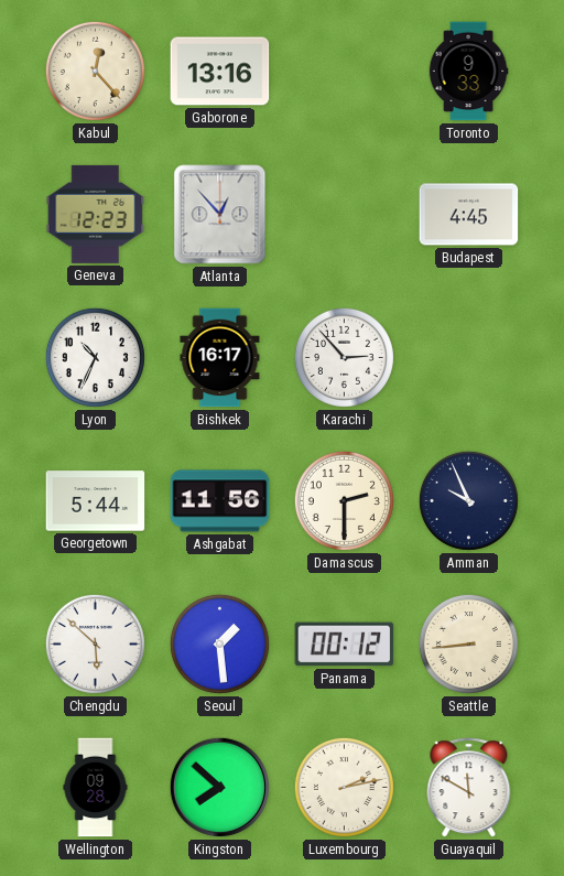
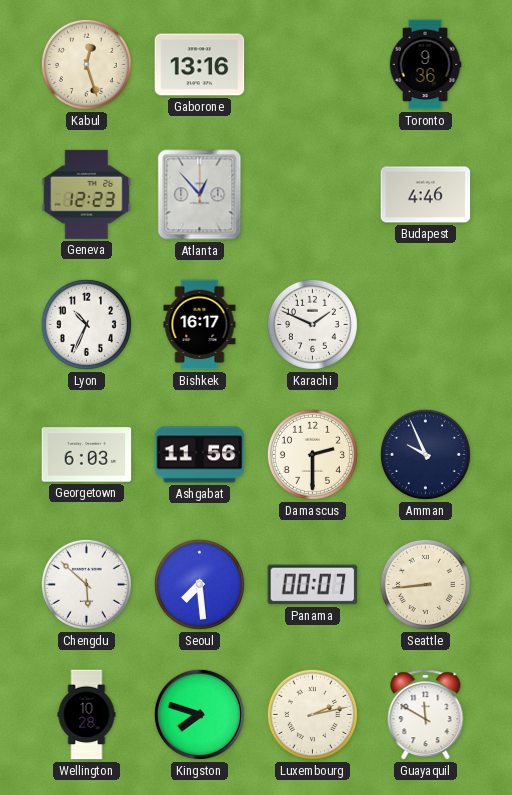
Kabul: 12:23 -> 12:27
Toronto: 9:33 -> 9:36
Budapest: 4:45 -> 4:46
Karachi: 2:53 -> 1:49
Georgetown: 5:44 -> 6:03
Seoul: 1:29 -> 7:29
Panama: 00:12 -> 00:07
Wellington: 09:28 -> 10:28
Kingston: 7:52 -> 7:48
